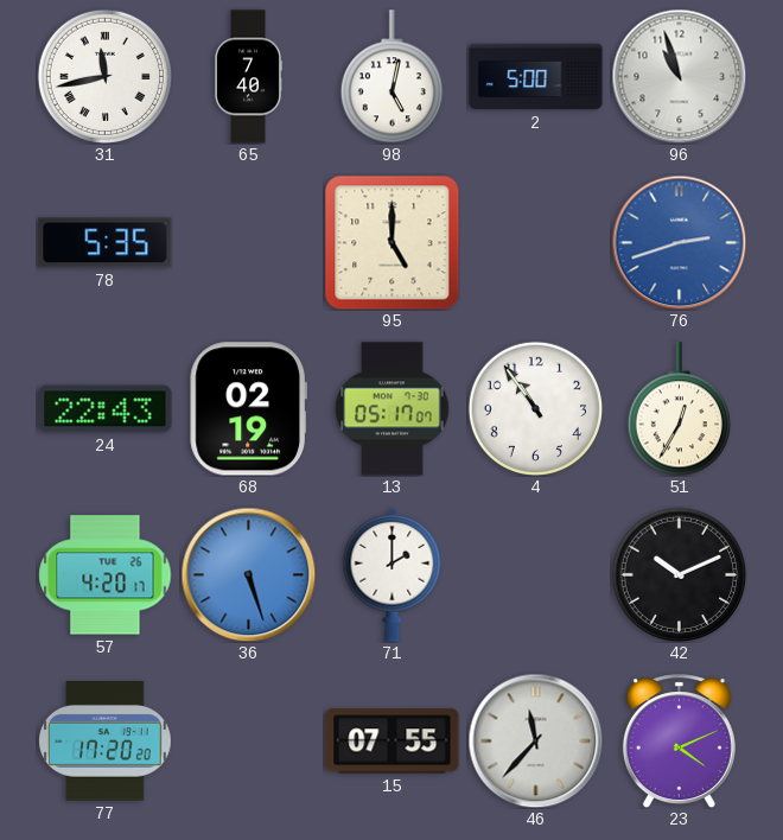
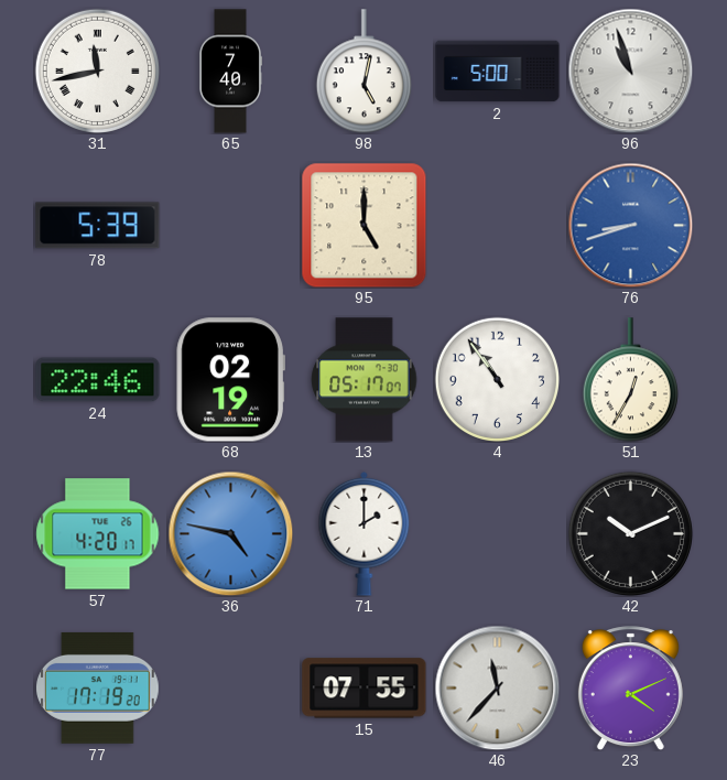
78: 5:35 -> 5:39
76: 2:42 -> 8:42
24: 22:43 -> 22:46
36: 5:27 -> 4:47
77: 17:20 -> 17:19
